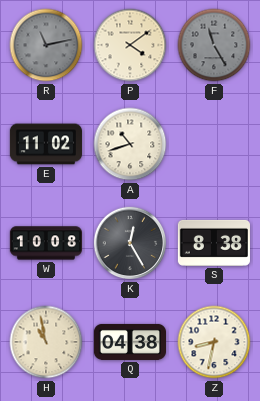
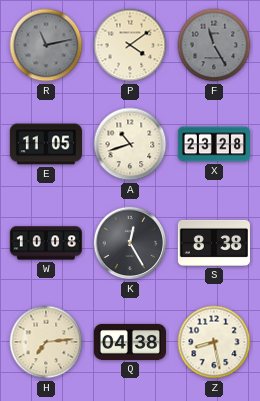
E: 11:02 -> 11:05
X: none -> 23:28
H: 10:58 -> 7:14
Z: 8:32 -> 8:28
